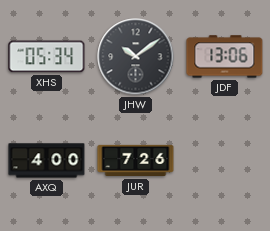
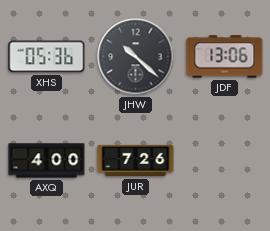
XHS: 05:34 -> 05:36
JHW: 10:09 -> 10:22
